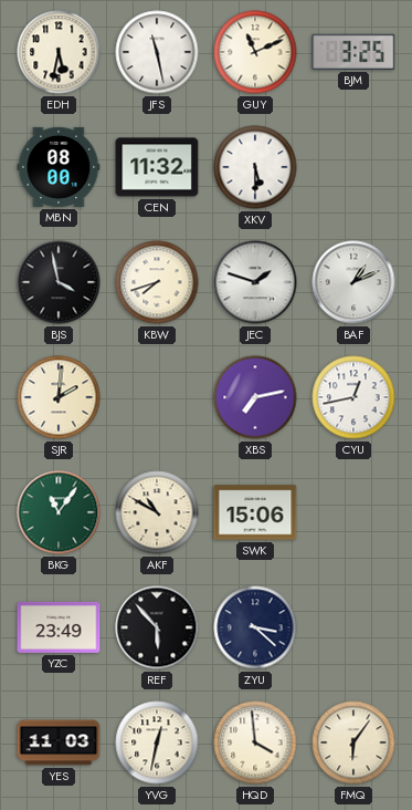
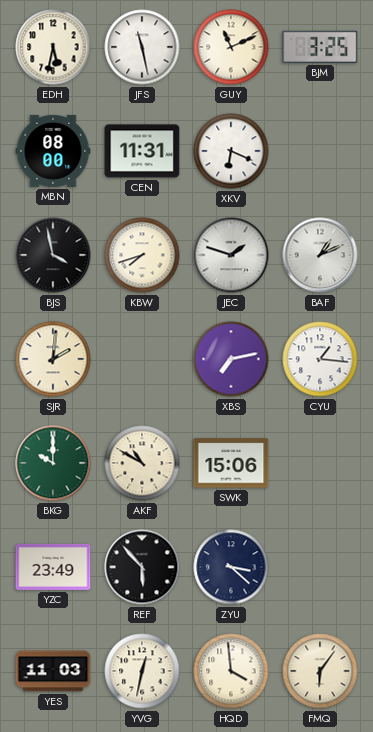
CEN: 11:32 -> 11:31
XKV: 5:30 -> 6:19
CYU: 12:43 -> 1:16
BKG: 11:06 -> 10:00
